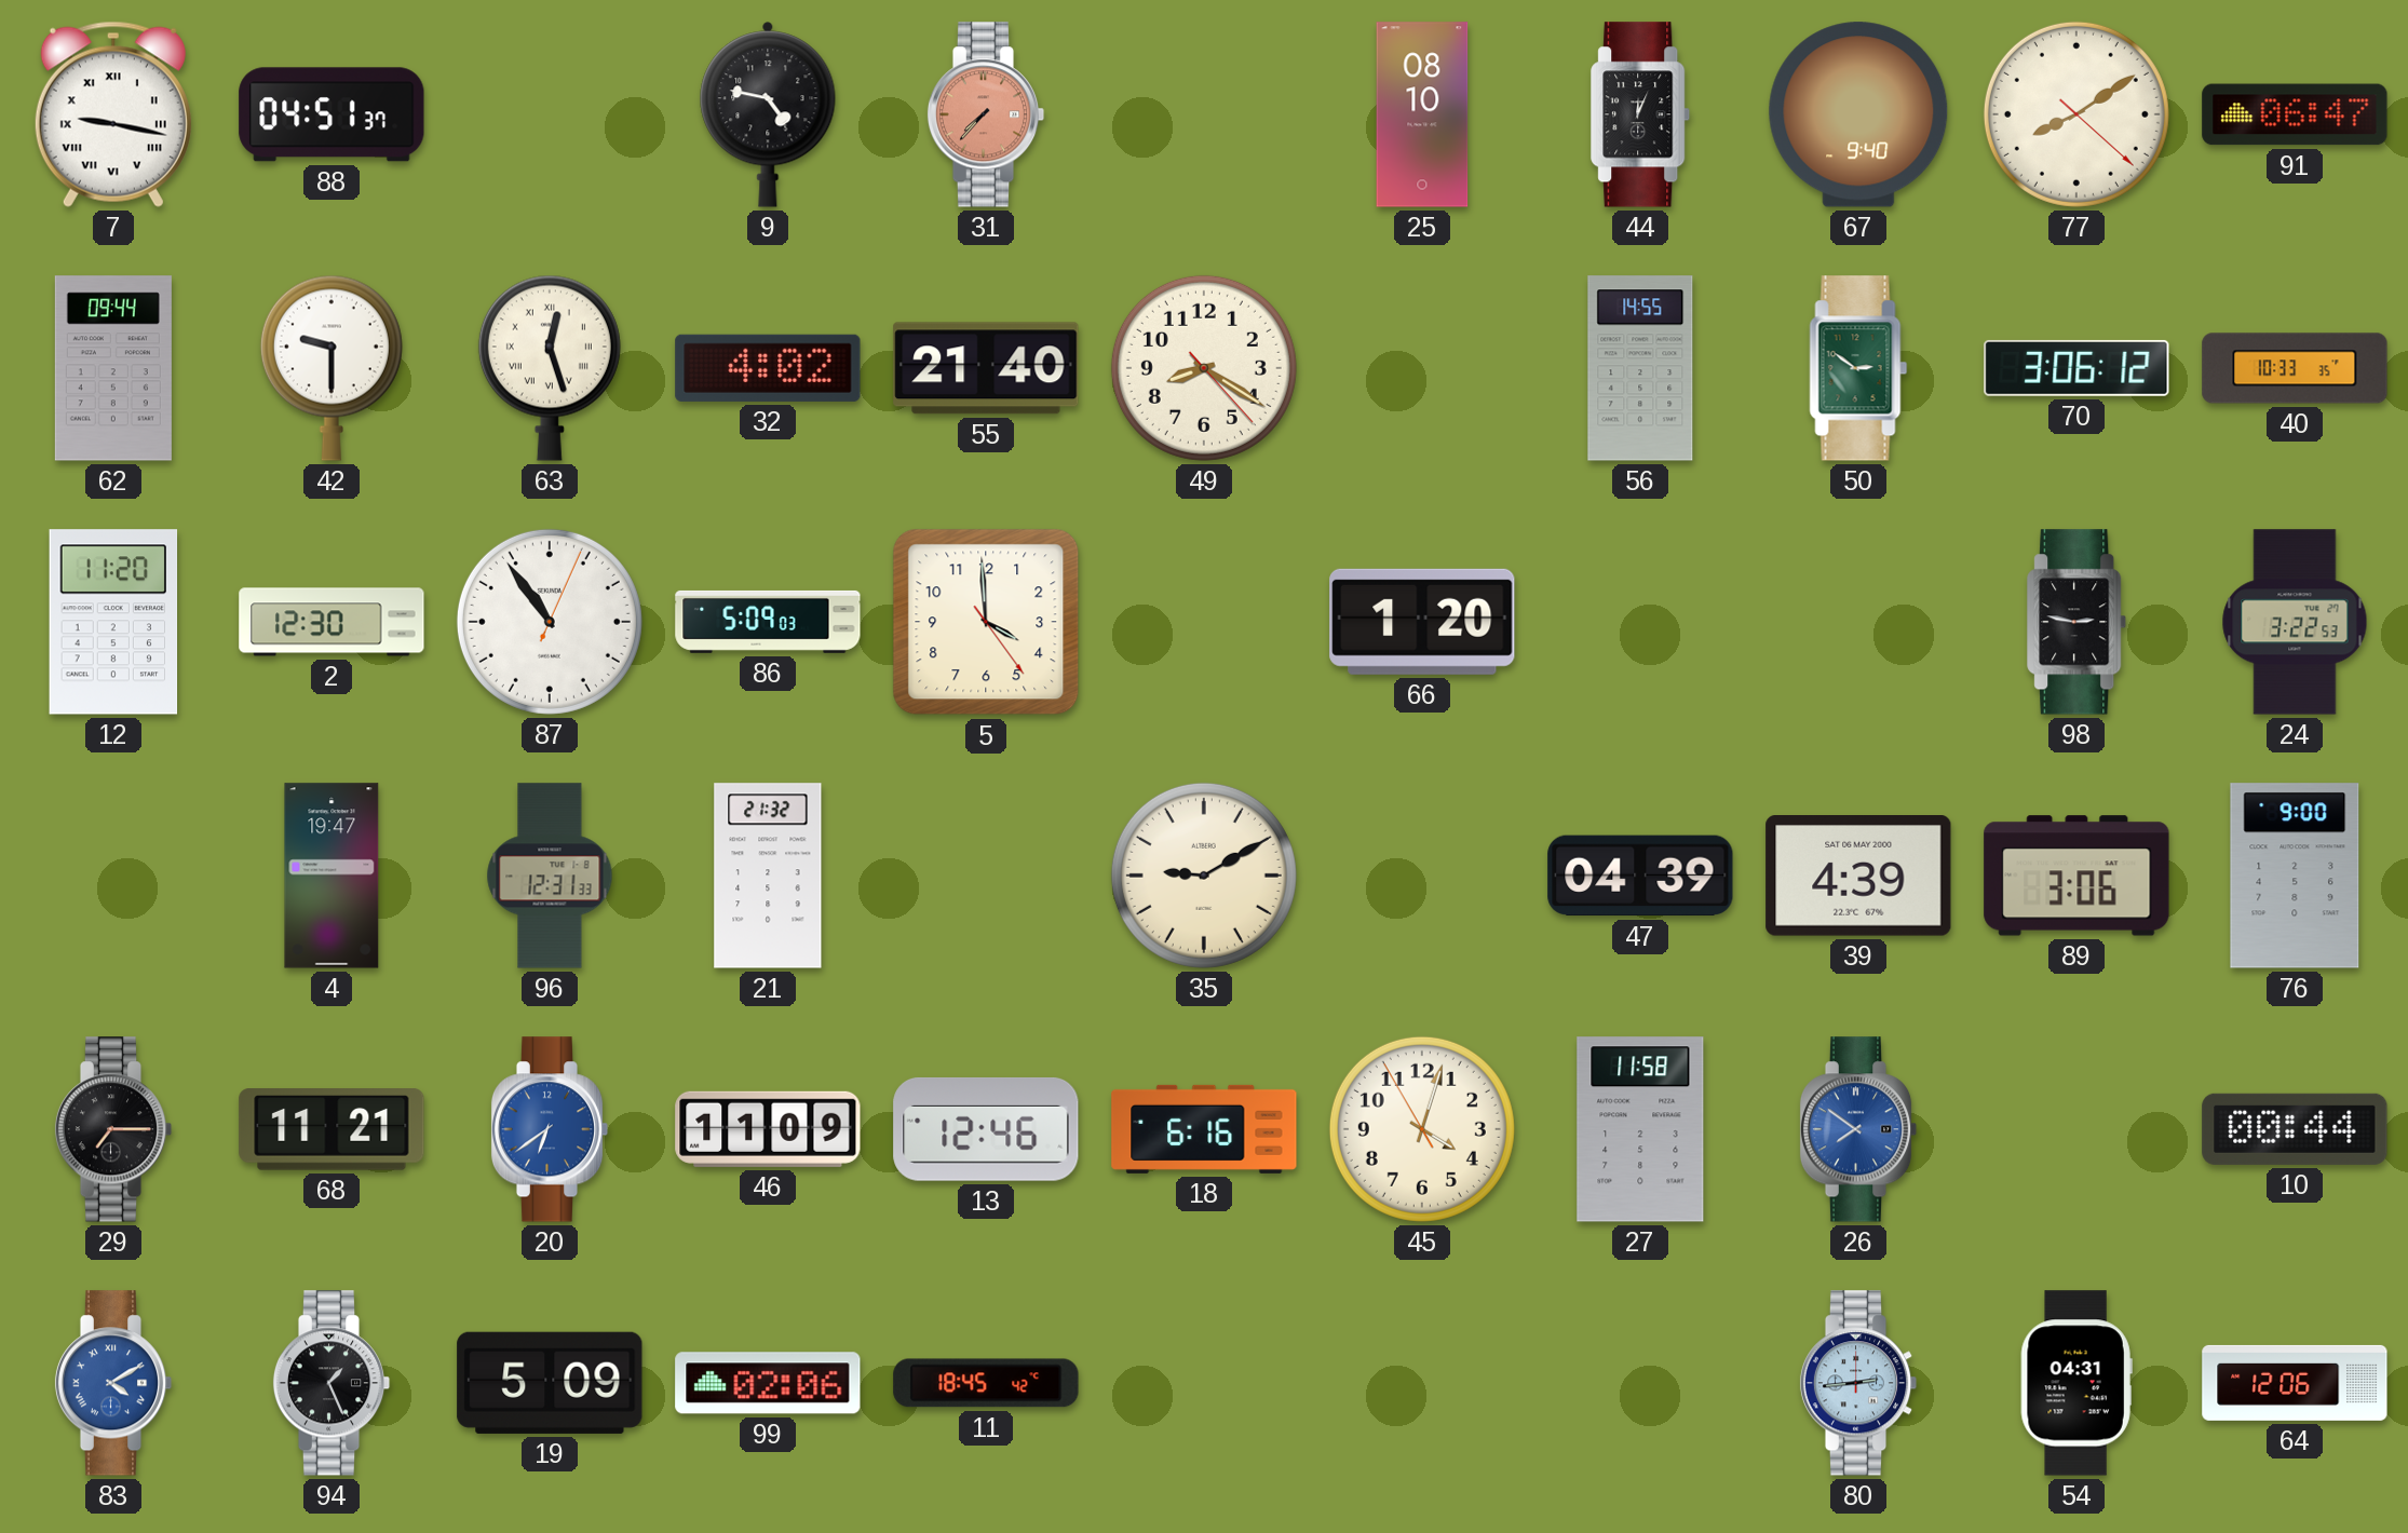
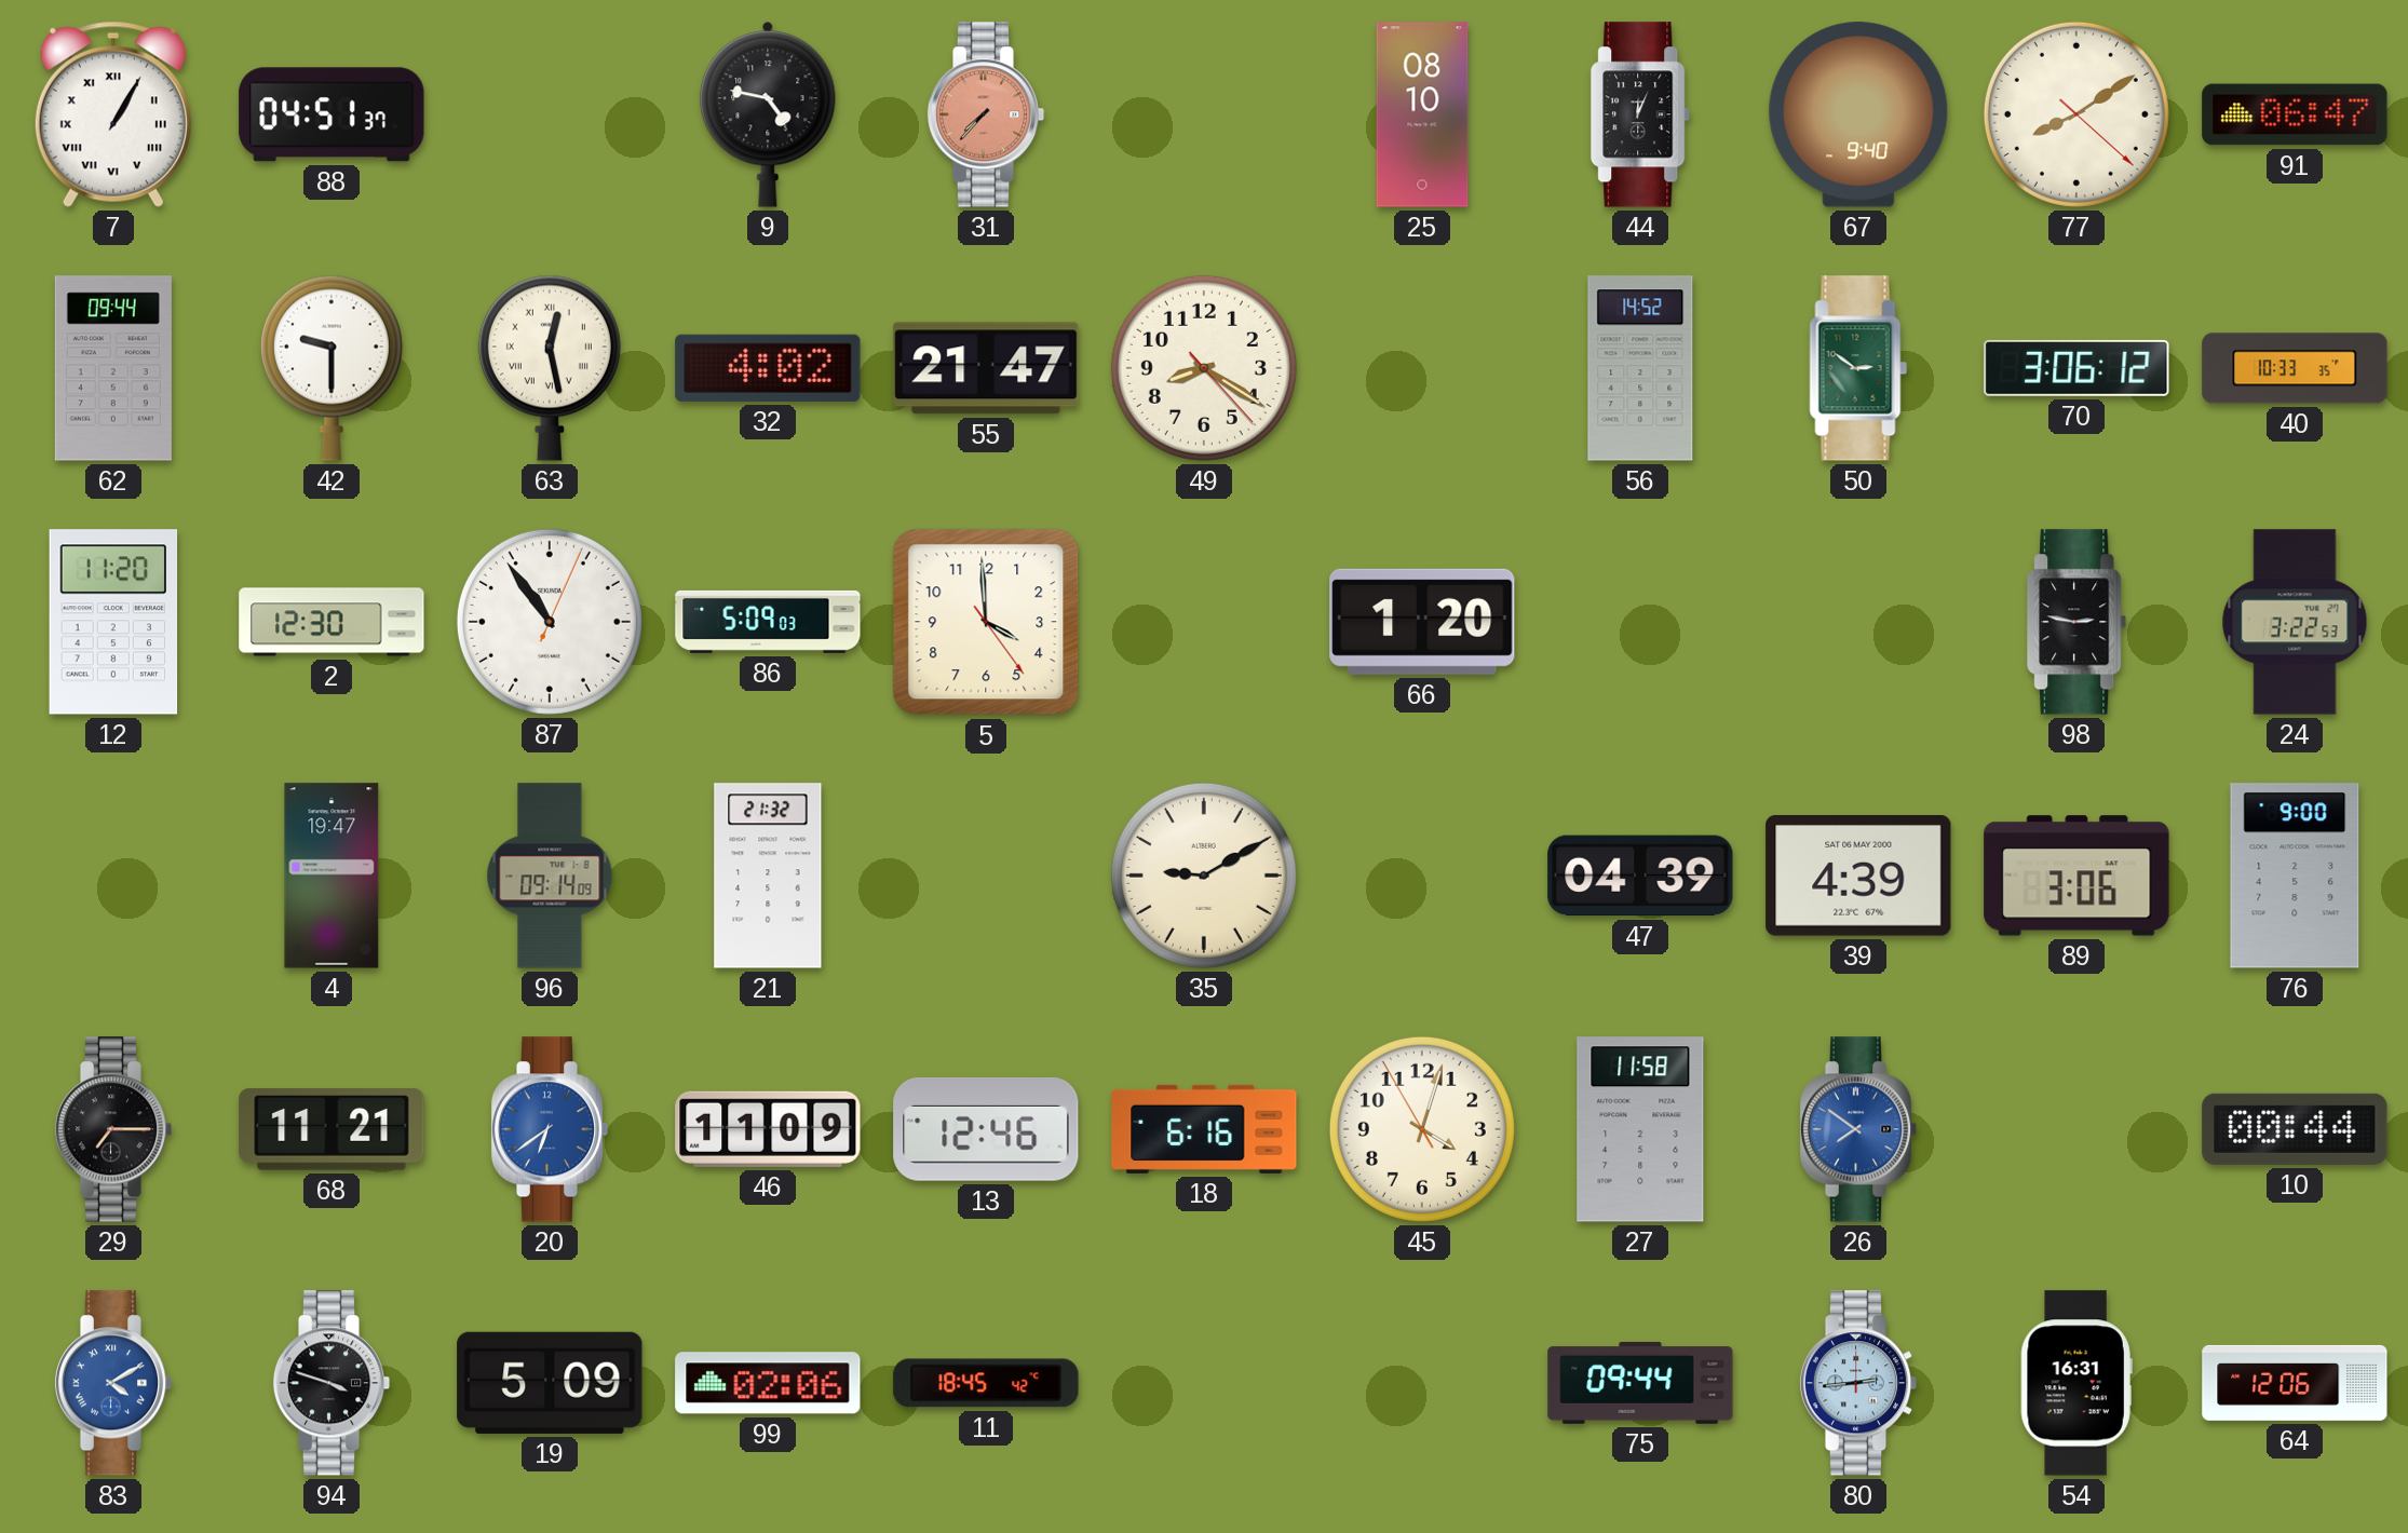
7: 9:17 -> 1:05
63: 12:27 -> 12:28
55: 21:40 -> 21:47
56: 14:55 -> 14:52
96: 12:31 -> 09:14
94: 1:26 -> 3:48
75: none -> 09:44
54: 04:31 -> 16:31
